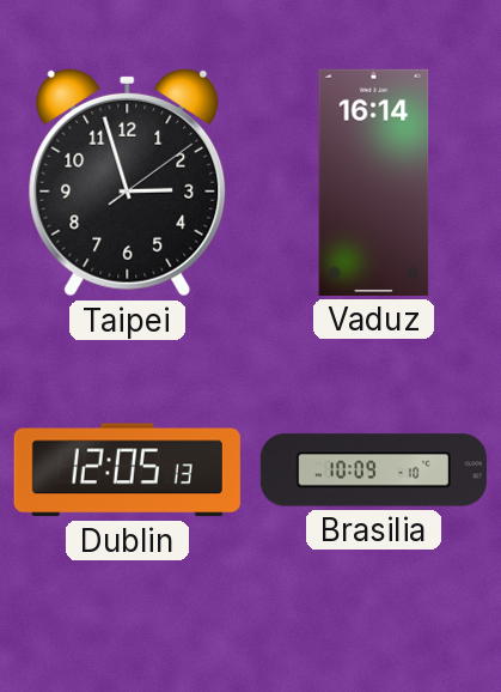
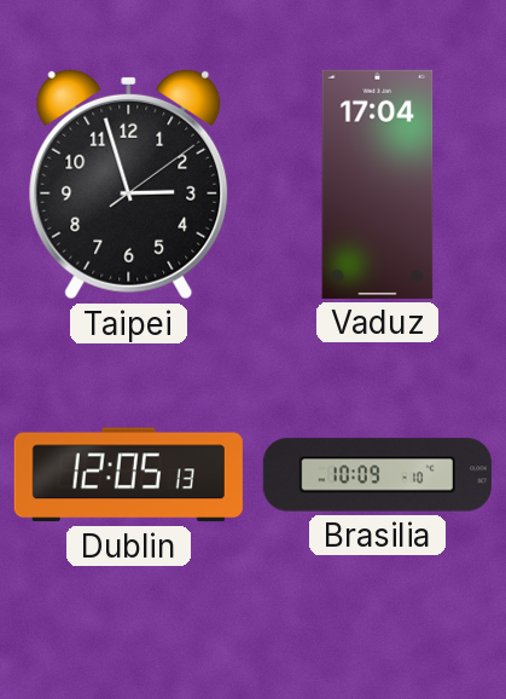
Vaduz: 16:14 -> 17:04
